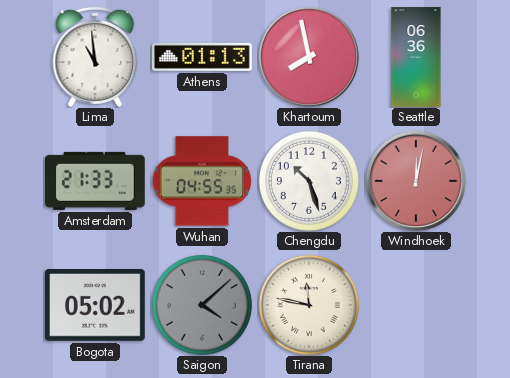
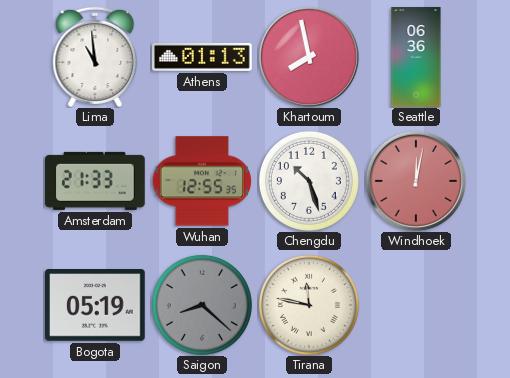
Wuhan: 04:55 -> 12:55
Bogota: 05:02 -> 05:19
Saigon: 4:08 -> 8:22
